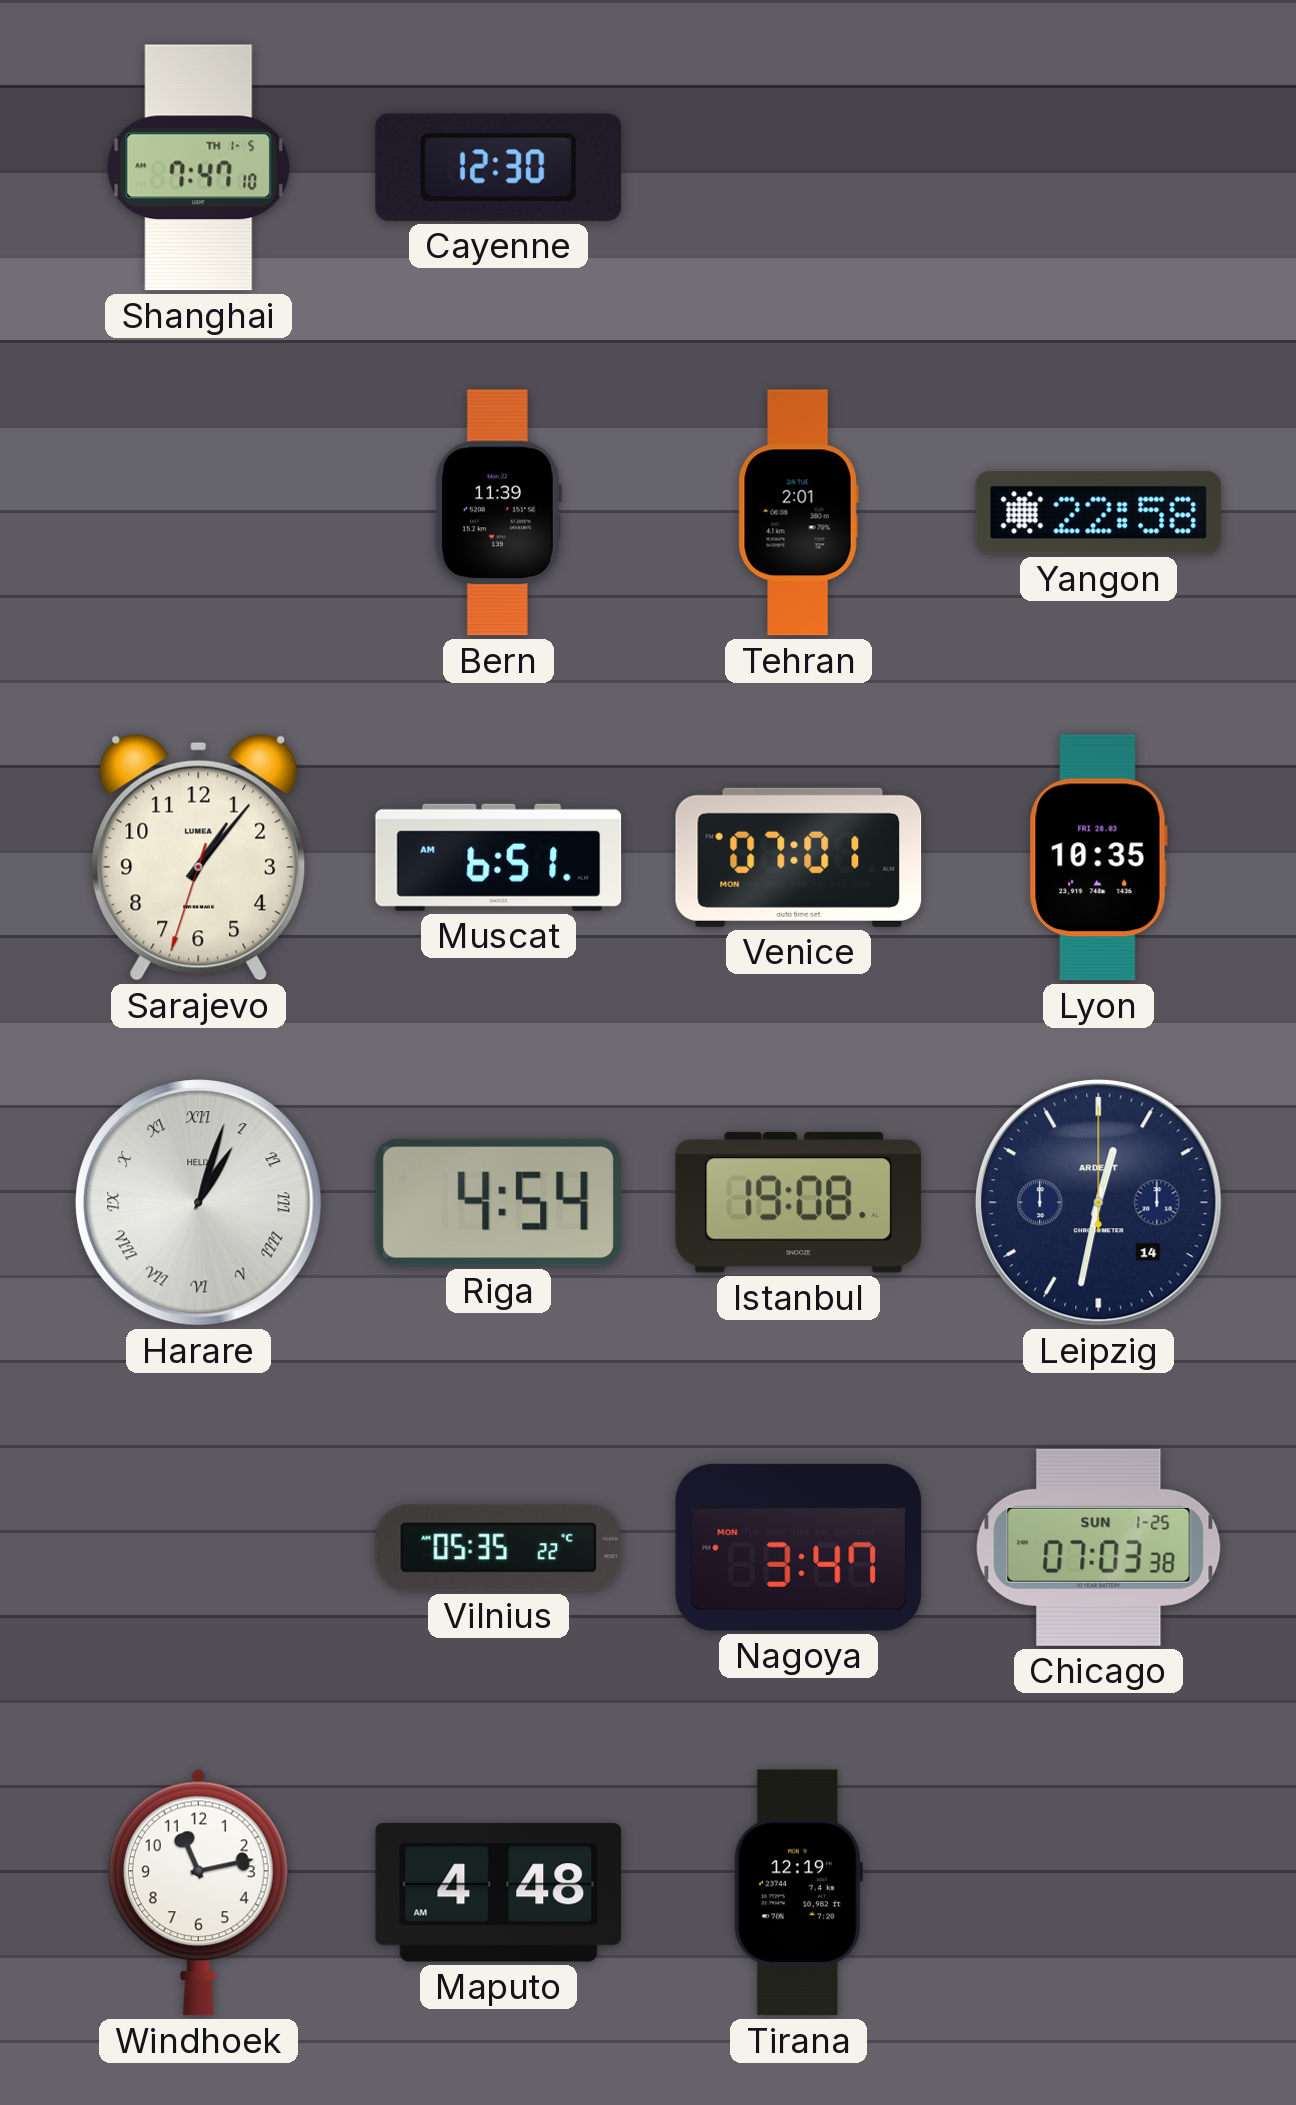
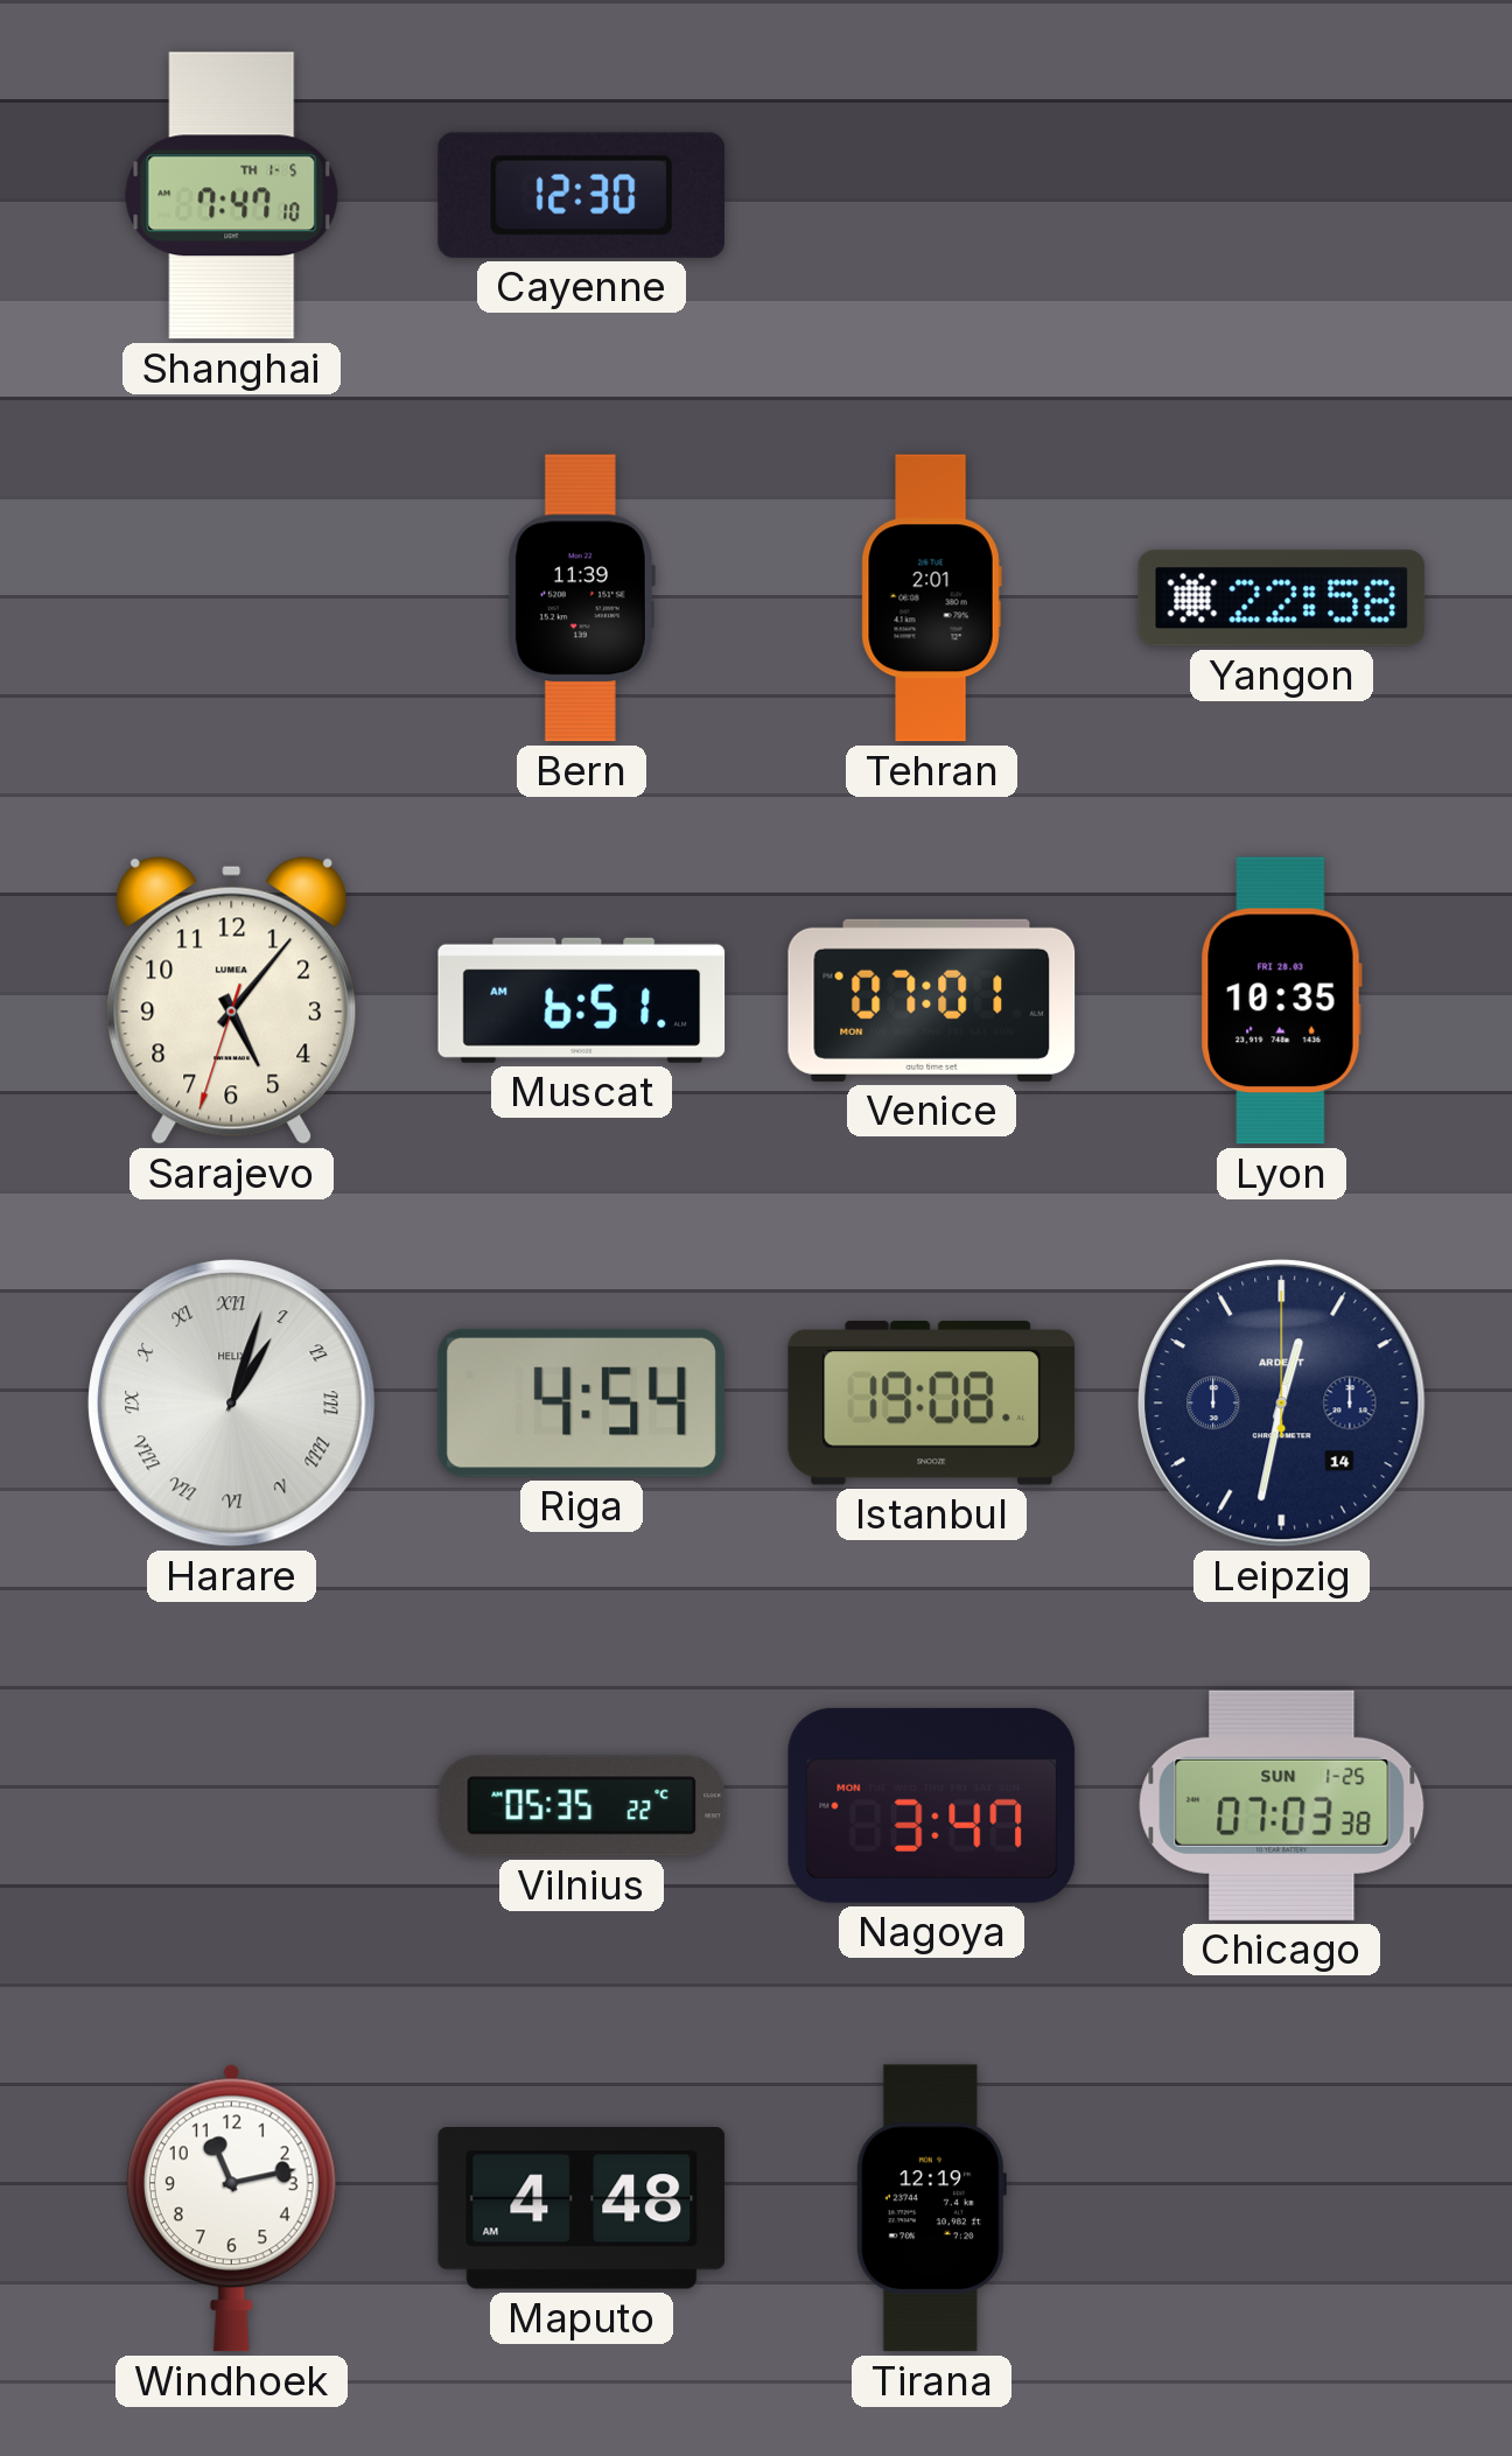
Sarajevo: 1:06 -> 5:06
